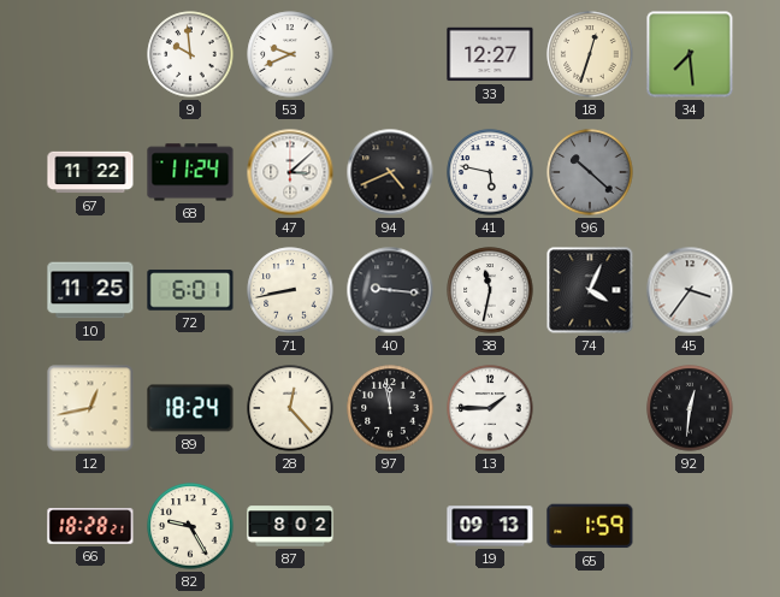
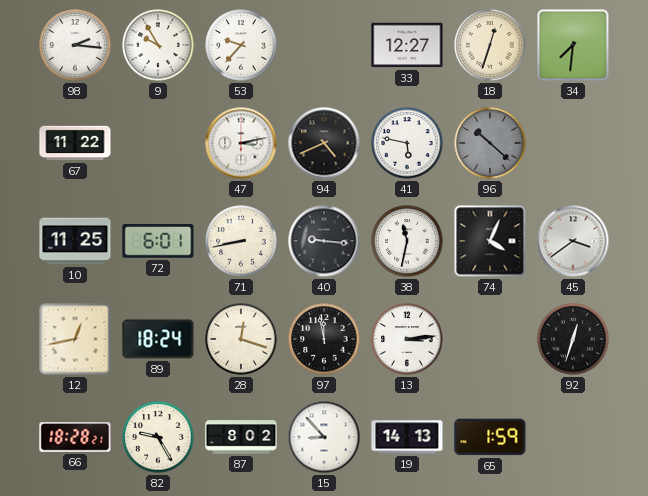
98: none -> 2:16
9: 9:59 -> 9:55
53: 9:41 -> 9:37
34: 7:29 -> 7:31
68: 11:24 -> none
47: 3:08 -> 3:13
45: 3:36 -> 3:39
28: 12:23 -> 12:18
13: 1:45 -> 3:14
92: 12:31 -> 12:33
15: none -> 8:53
19: 09:13 -> 14:13
